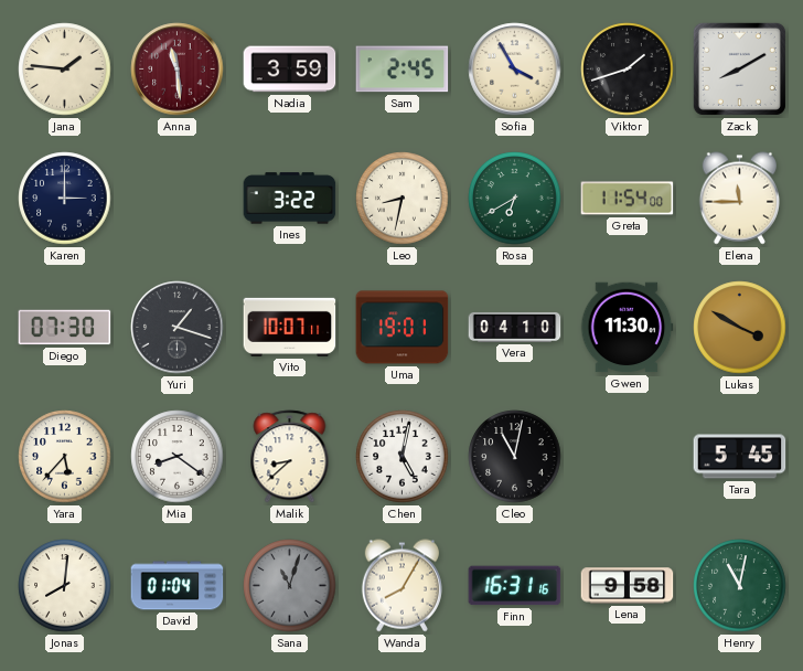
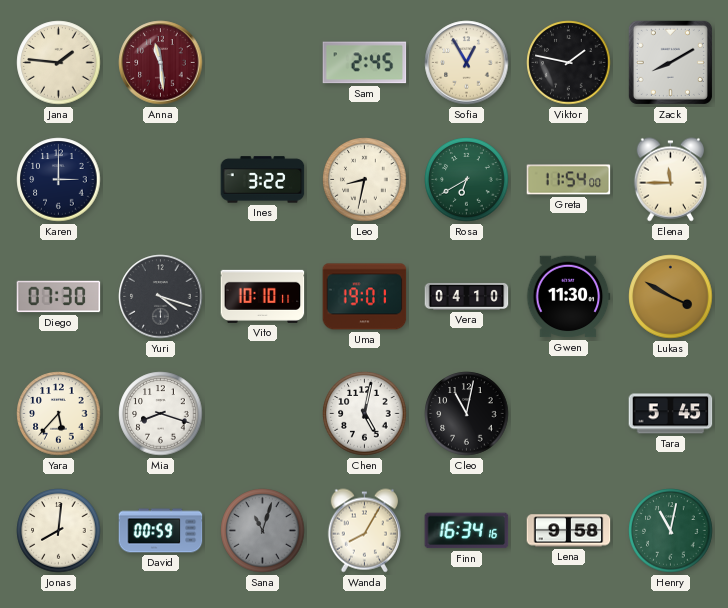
Nadia: 3:59 -> none
Sofia: 3:55 -> 12:55
Viktor: 1:42 -> 1:47
Yuri: 1:18 -> 4:18
Vito: 10:07 -> 10:10
Mia: 8:21 -> 8:18
Malik: 8:38 -> none
David: 01:04 -> 00:59
Finn: 16:31 -> 16:34
